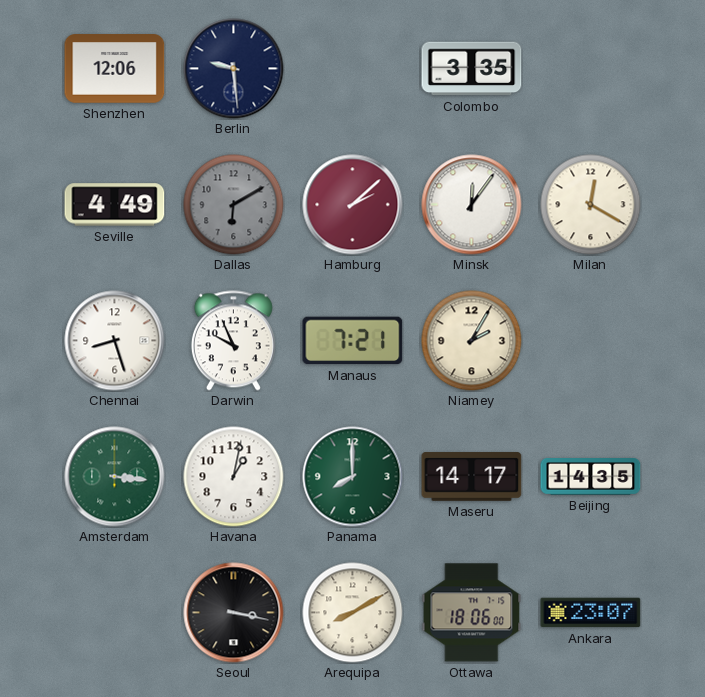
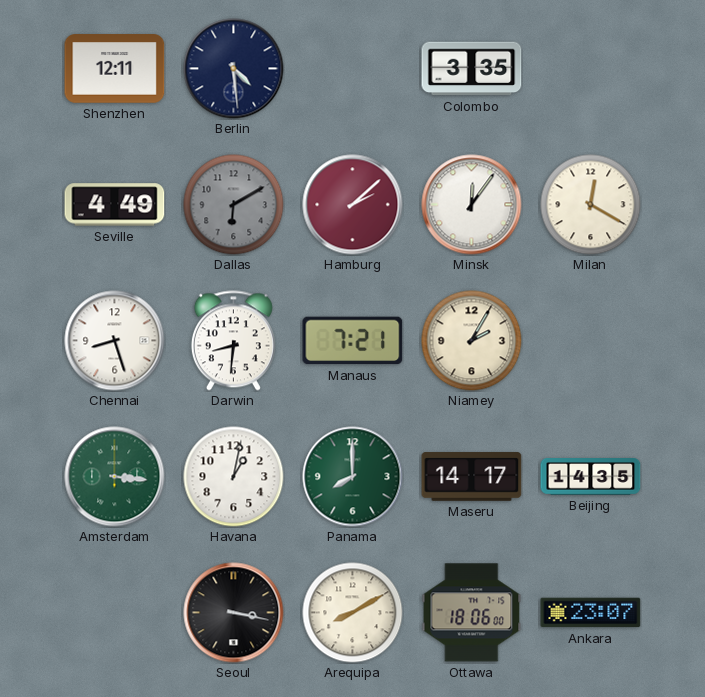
Shenzhen: 12:06 -> 12:11
Berlin: 9:29 -> 4:29
Darwin: 9:56 -> 8:31
